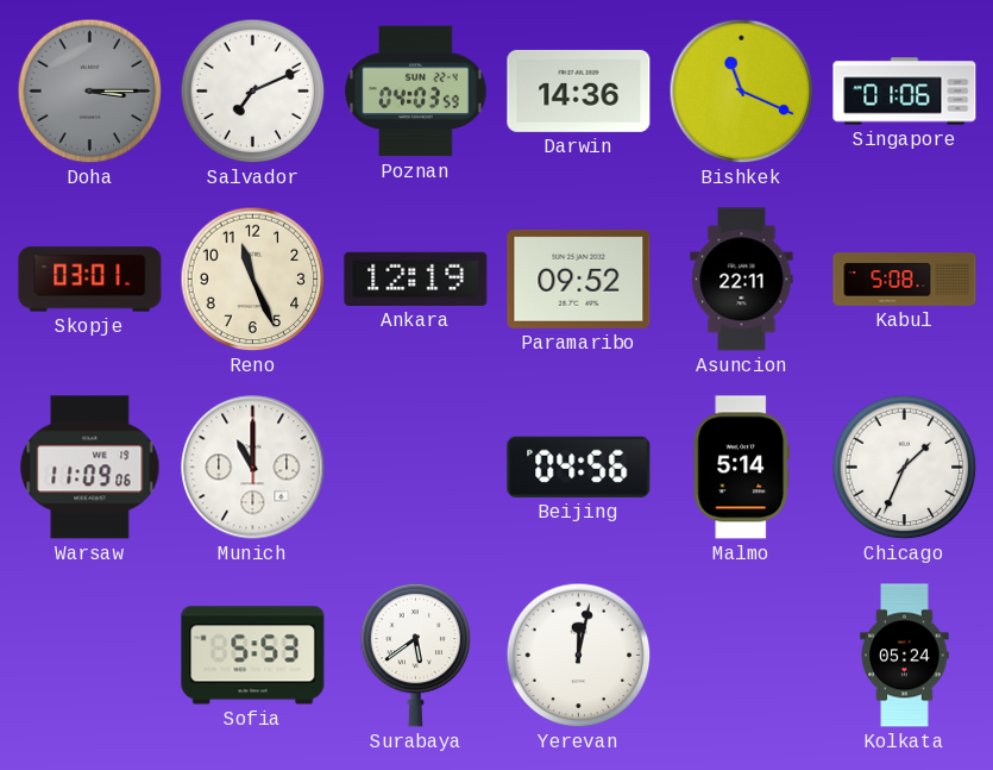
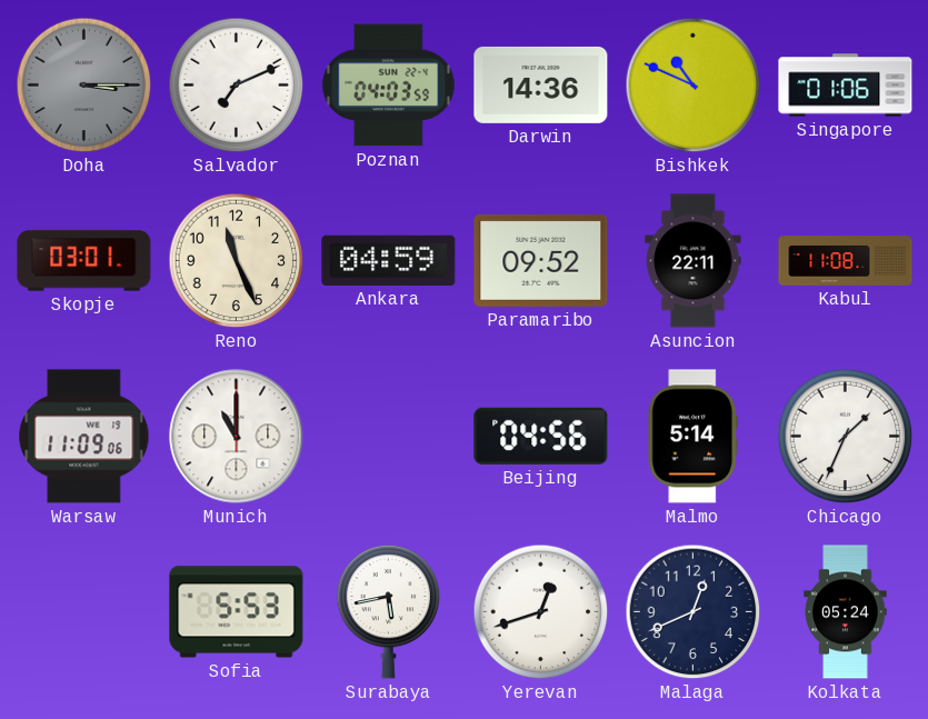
Bishkek: 11:19 -> 10:49
Ankara: 12:19 -> 04:59
Kabul: 5:08 -> 11:08
Surabaya: 5:39 -> 5:43
Yerevan: 12:02 -> 12:42
Malaga: none -> 12:41
